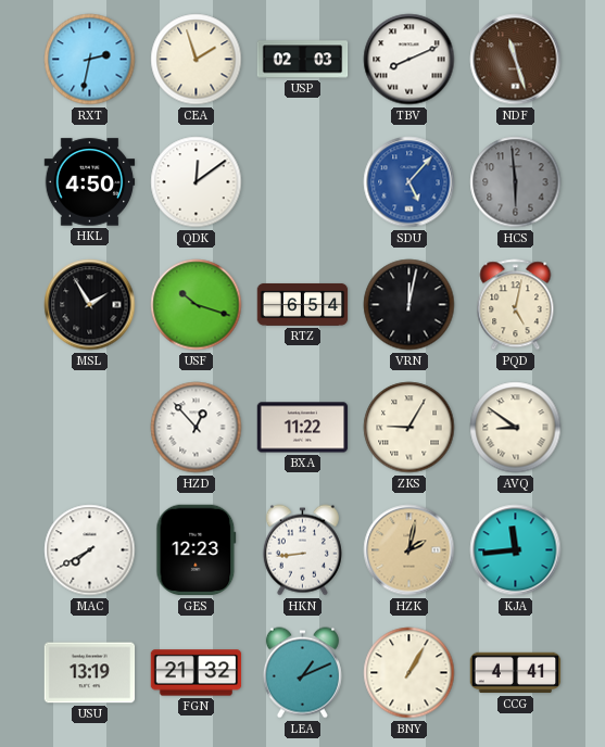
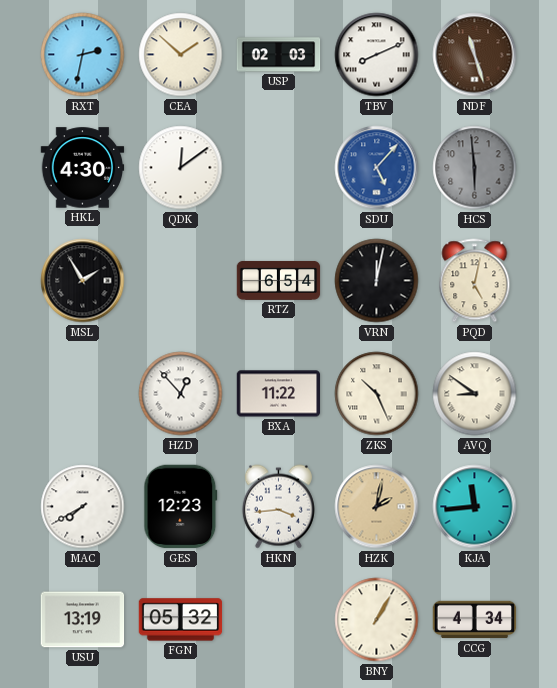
CEA: 1:57 -> 1:52
HKL: 4:50 -> 4:30
USF: 10:18 -> none
ZKS: 9:05 -> 10:26
HKN: 8:44 -> 3:44
FGN: 21:32 -> 05:32
LEA: 1:11 -> none
CCG: 4:41 -> 4:34
